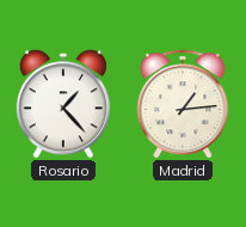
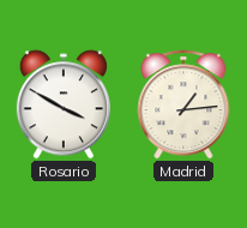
Rosario: 1:23 -> 3:50
